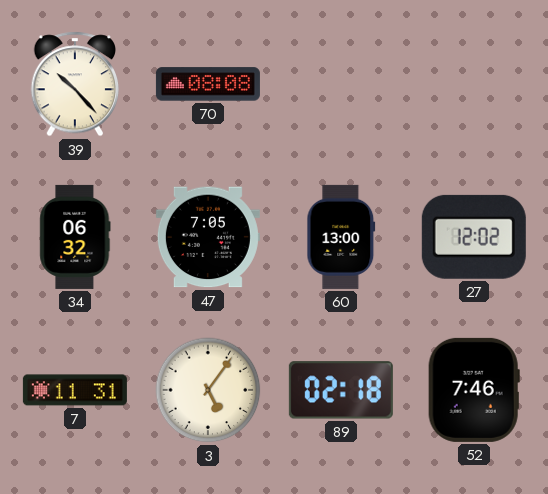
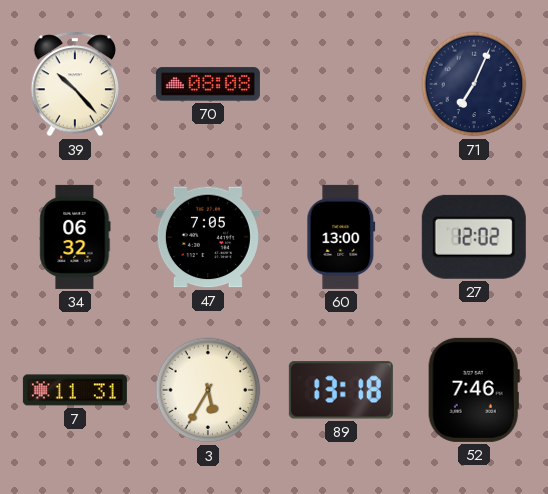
71: none -> 7:04
3: 5:06 -> 5:35
89: 02:18 -> 13:18
